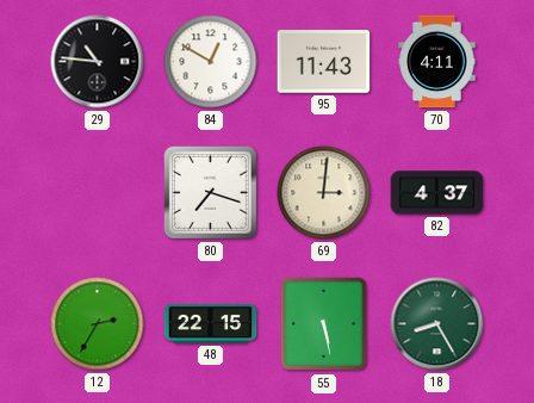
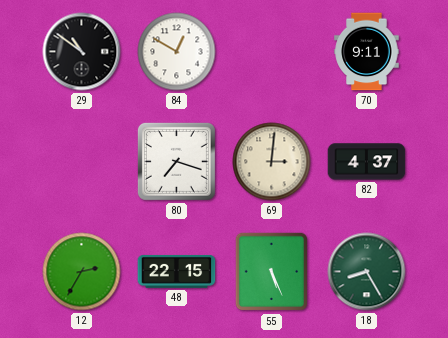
29: 10:46 -> 10:51
95: 11:43 -> none
70: 4:11 -> 9:11
55: 5:28 -> 5:26
